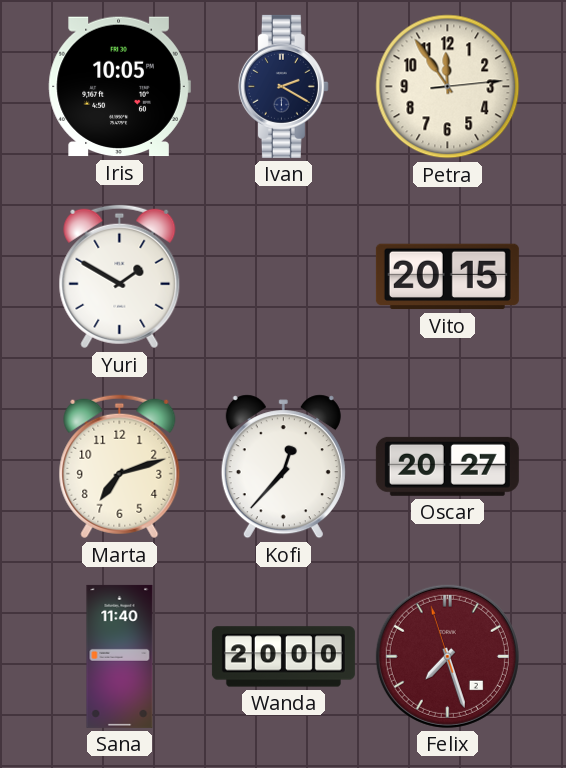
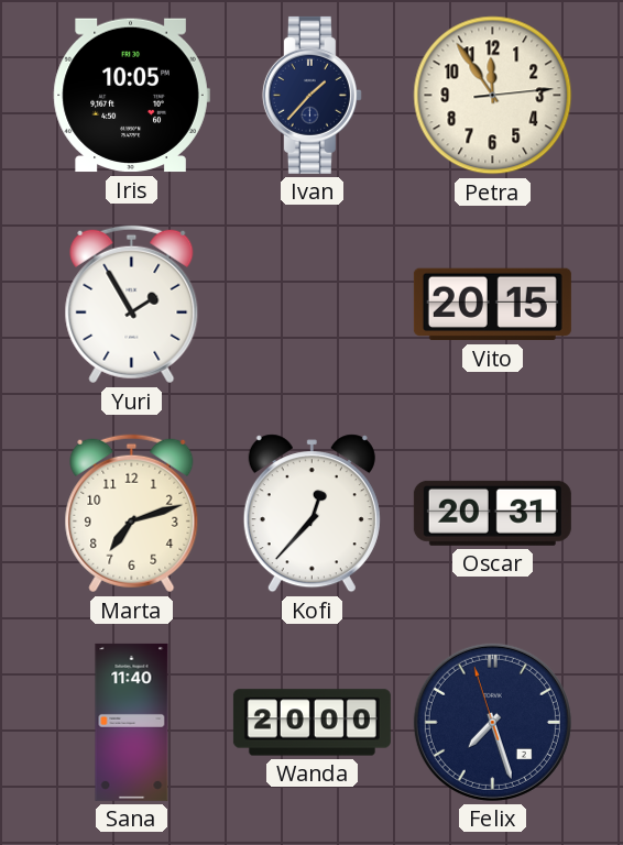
Ivan: 2:20 -> 1:37
Yuri: 1:50 -> 1:55
Oscar: 20:27 -> 20:31
Felix dial: burgundy -> navy
